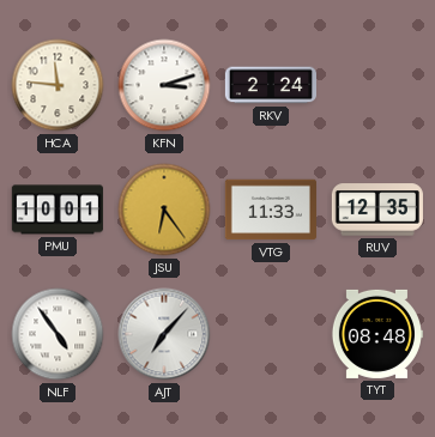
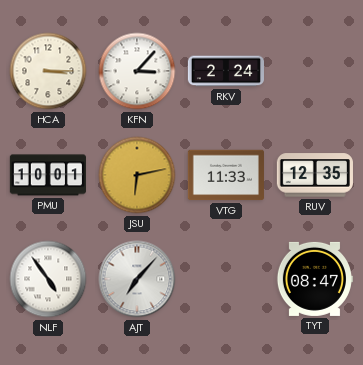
HCA: 11:46 -> 3:15
KFN: 3:12 -> 3:07
JSU: 6:24 -> 6:13
TYT: 08:48 -> 08:47
